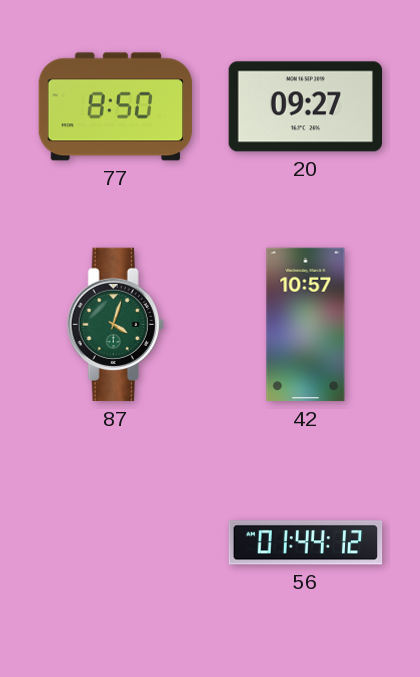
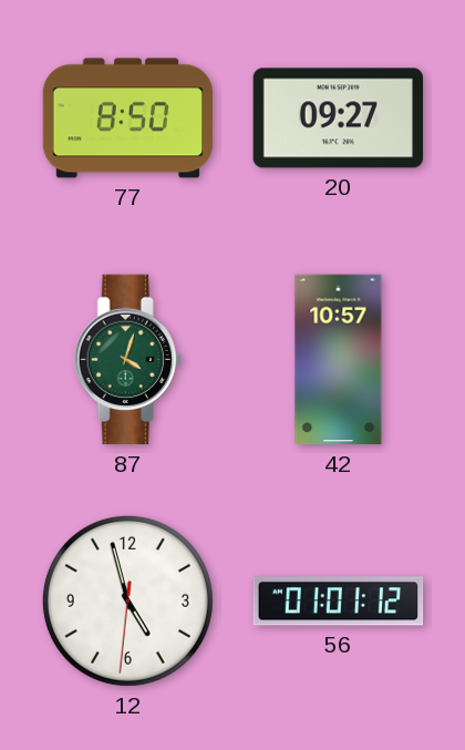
12: none -> 4:57
56: 01:44 -> 01:01
